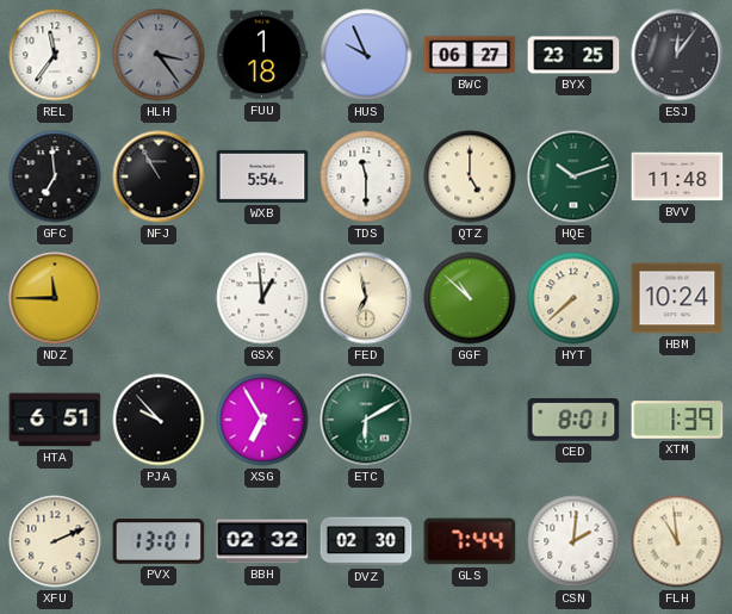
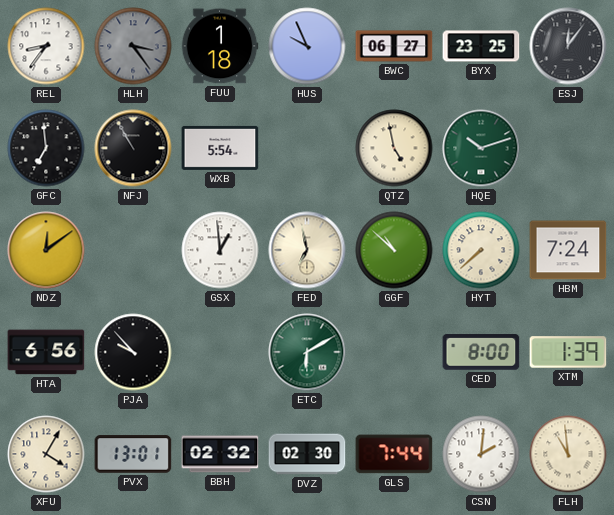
REL: 11:36 -> 8:36
TDS: 11:30 -> none
QTZ: 5:00 -> 4:58
BVV: 11:48 -> none
NDZ: 11:45 -> 12:09
HBM: 10:24 -> 7:24
HTA: 6:51 -> 6:56
XSG: 6:55 -> none
CED: 8:01 -> 8:00
XFU: 2:11 -> 4:05
